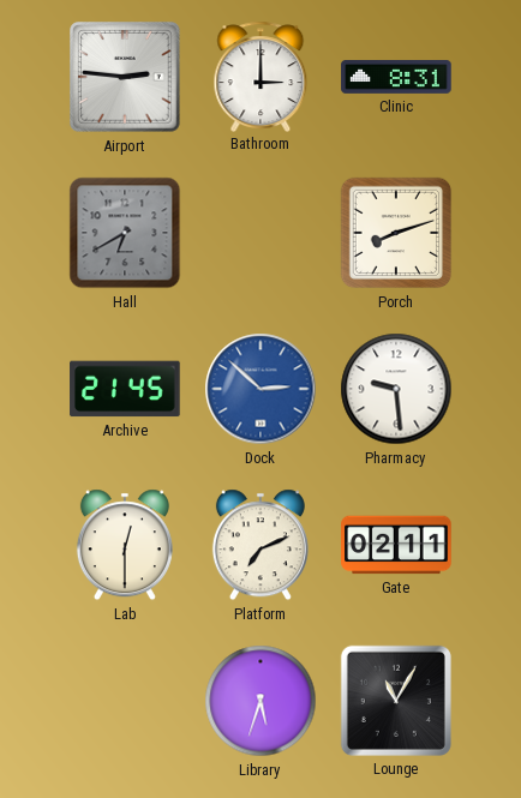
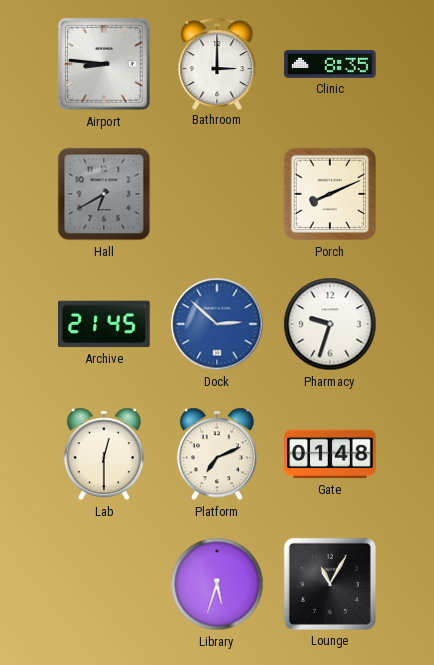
Airport: 2:46 -> 8:46
Clinic: 8:31 -> 8:35
Porch: 8:12 -> 8:11
Pharmacy: 9:29 -> 9:33
Gate: 02:11 -> 01:48
